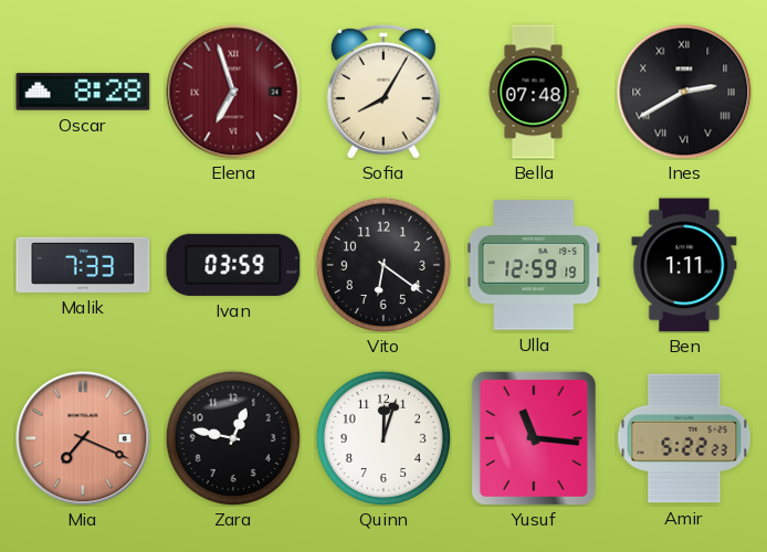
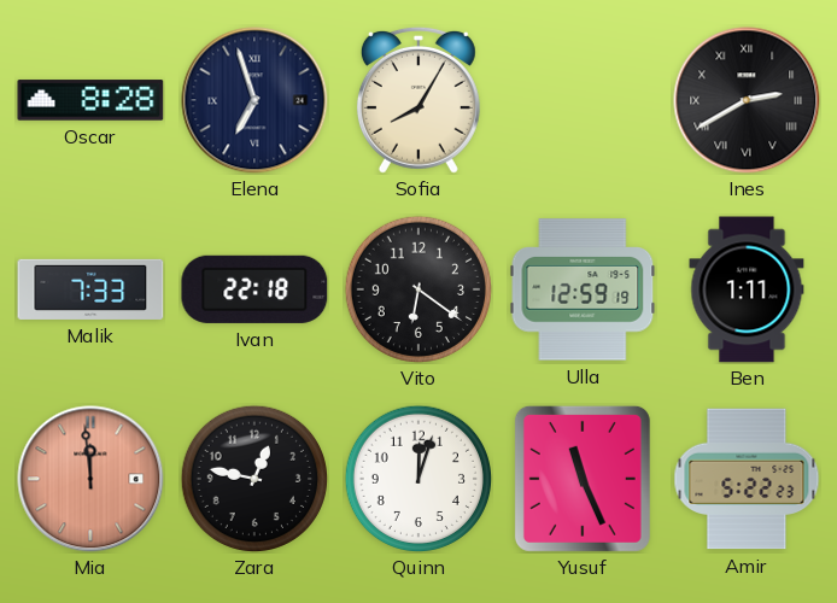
Elena dial: burgundy -> navy
Bella: 07:48 -> none
Ivan: 03:59 -> 22:18
Mia: 7:19 -> 11:59
Yusuf: 11:16 -> 11:26
